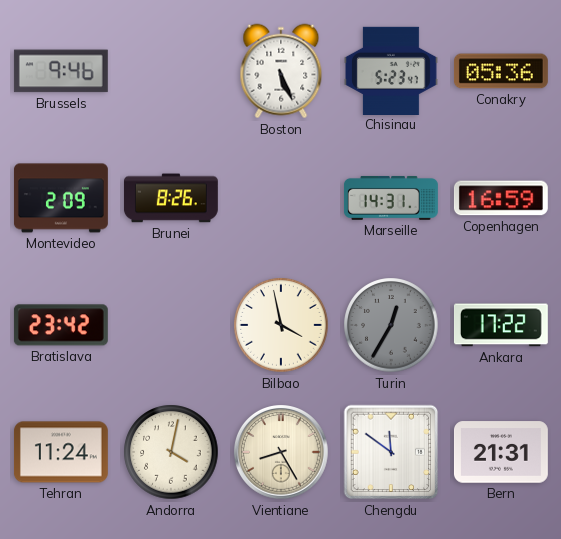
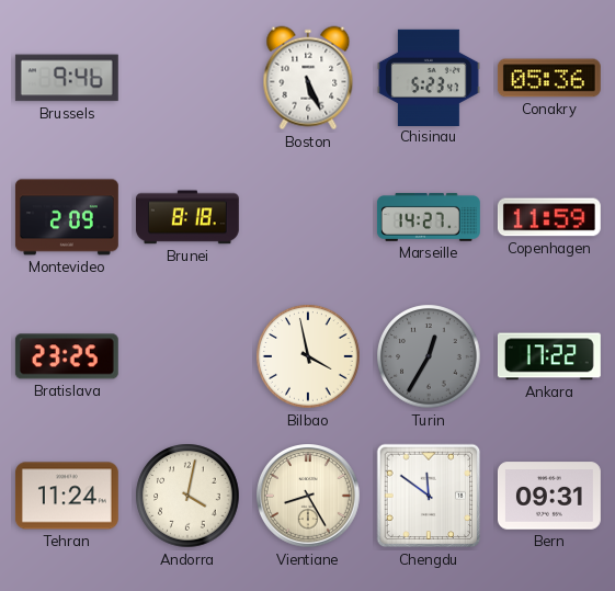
Brunei: 8:26 -> 8:18
Marseille: 14:31 -> 14:27
Copenhagen: 16:59 -> 11:59
Bratislava: 23:42 -> 23:25
Bern: 21:31 -> 09:31
